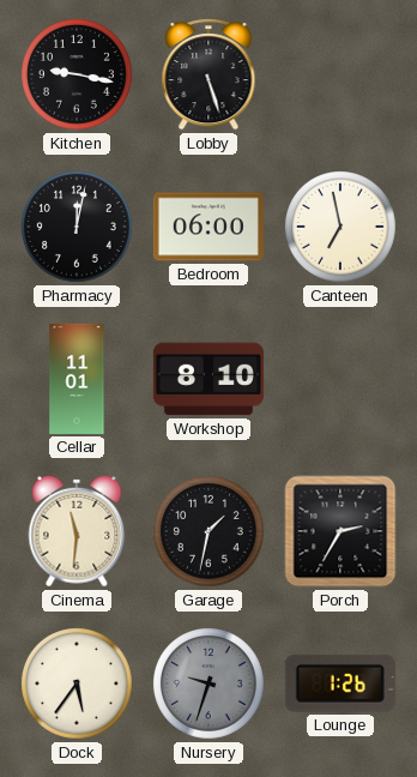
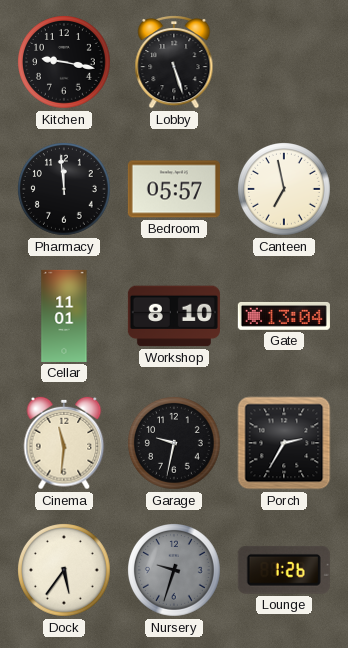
Pharmacy: 12:02 -> 11:59
Bedroom: 06:00 -> 05:57
Gate: none -> 13:04
Garage: 1:32 -> 9:32
